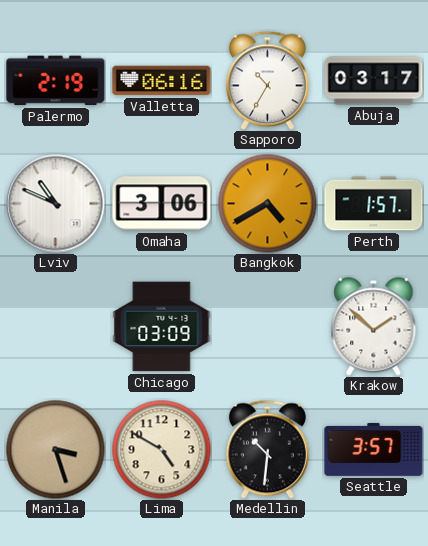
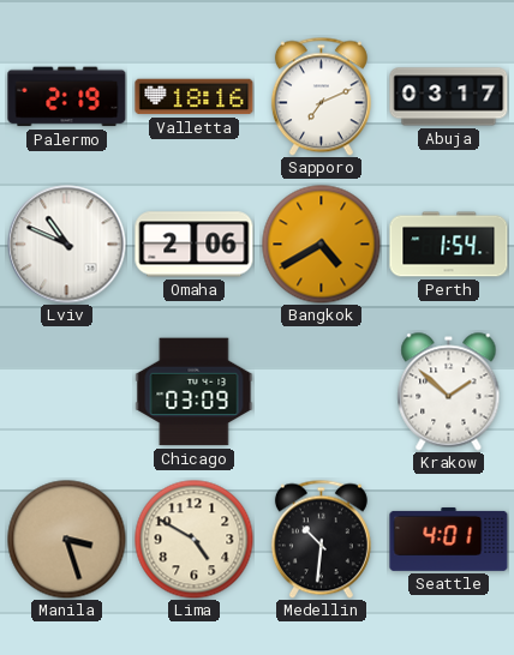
Valletta: 06:16 -> 18:16
Sapporo: 10:35 -> 7:11
Omaha: 3:06 -> 2:06
Perth: 1:57 -> 1:54
Seattle: 3:57 -> 4:01
